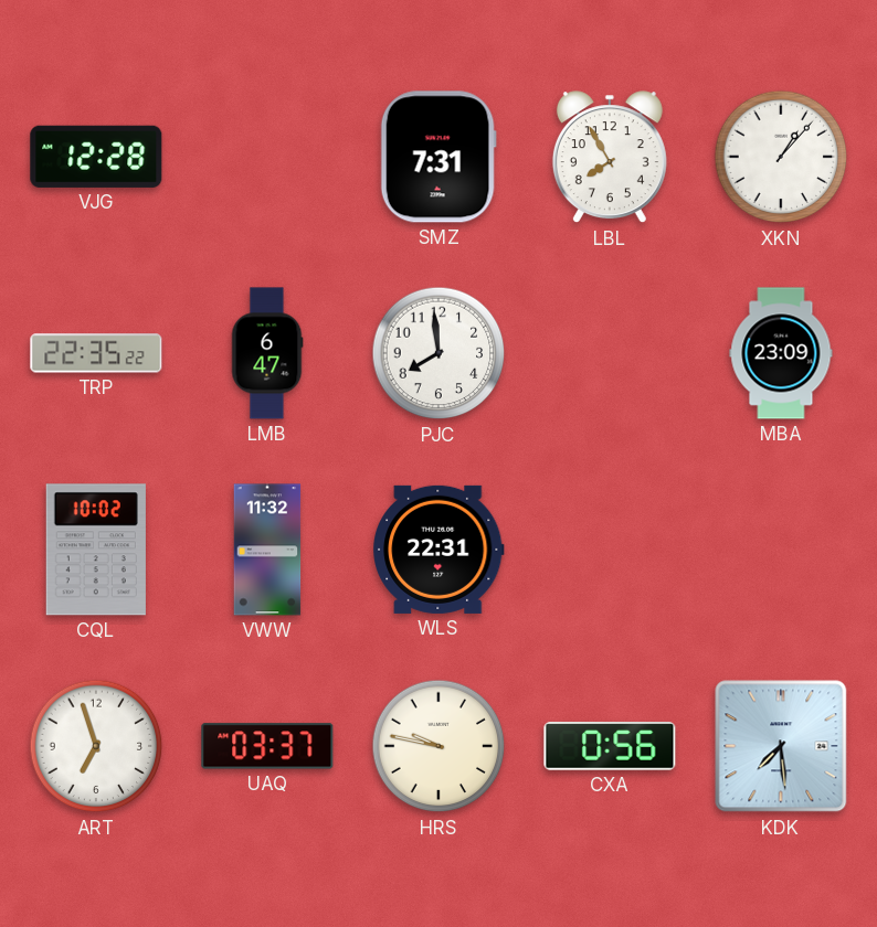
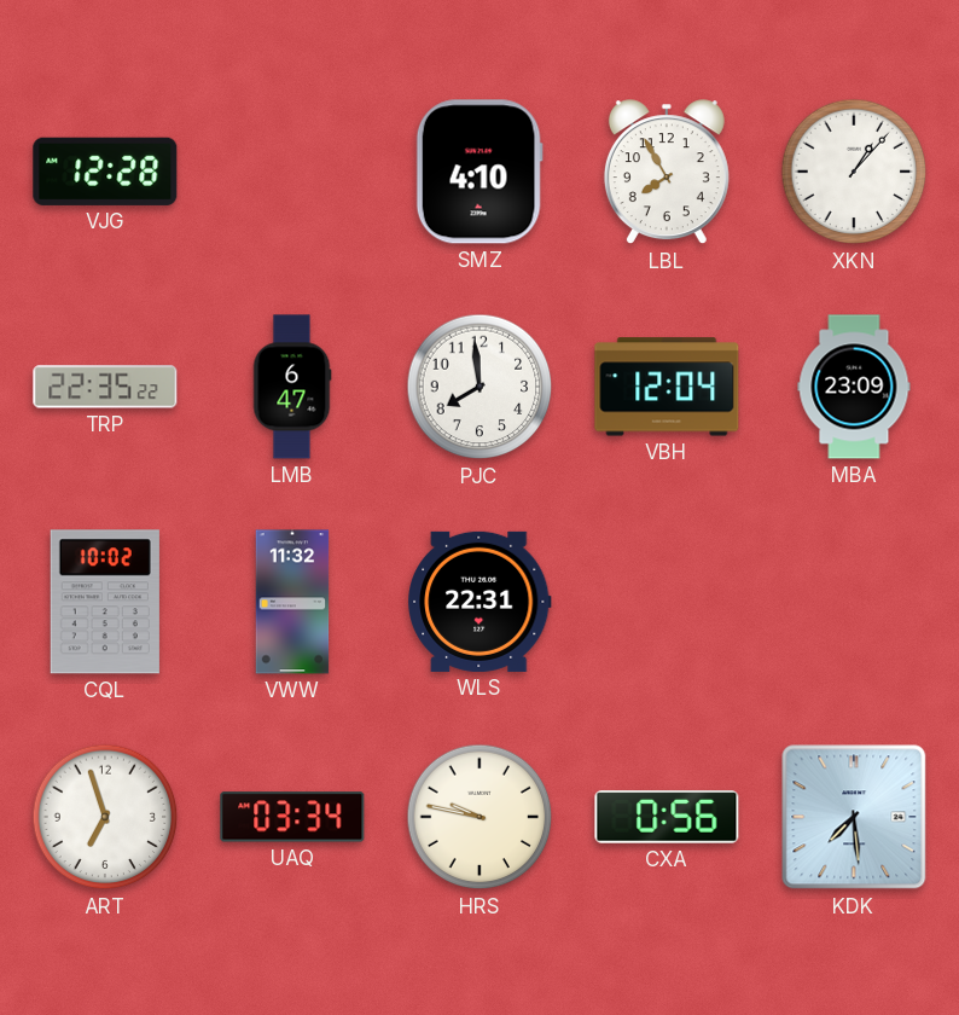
SMZ: 7:31 -> 4:10
VBH: none -> 12:04
UAQ: 03:37 -> 03:34
